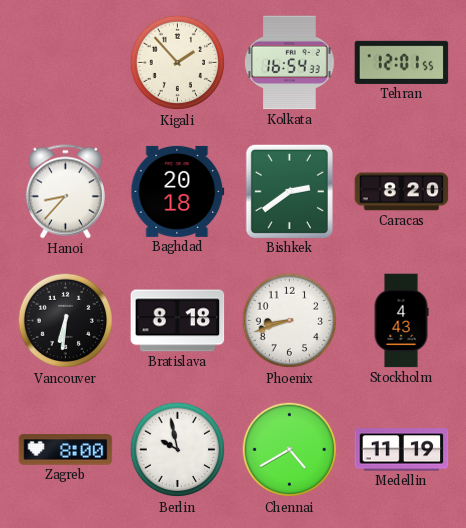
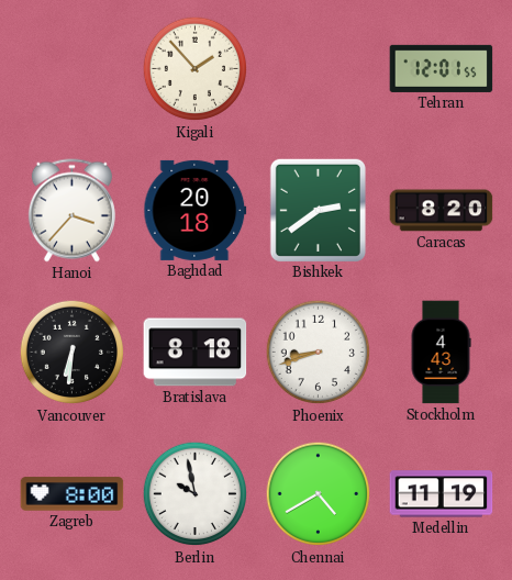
Kolkata: 16:54 -> none
Hanoi: 8:37 -> 3:37
